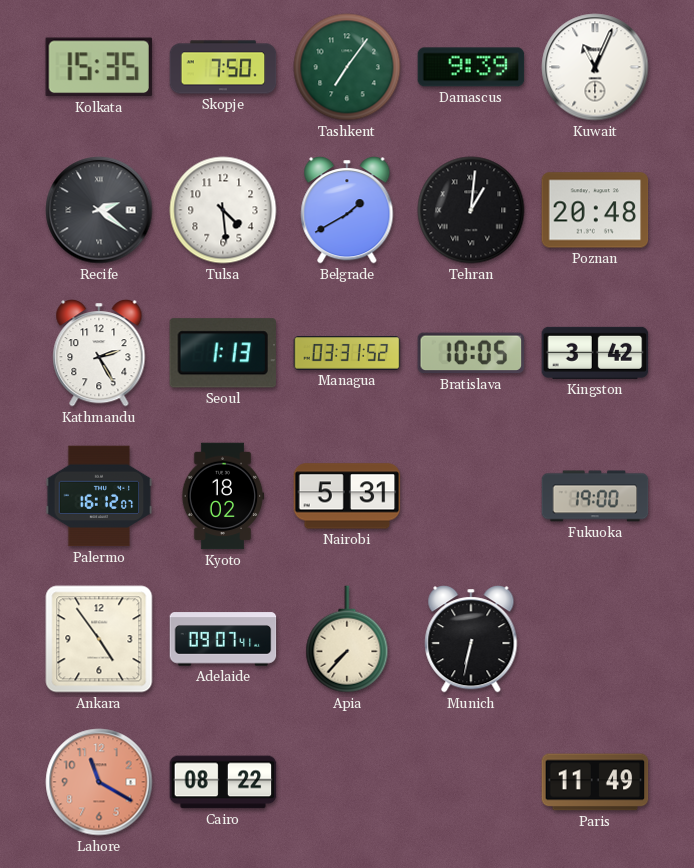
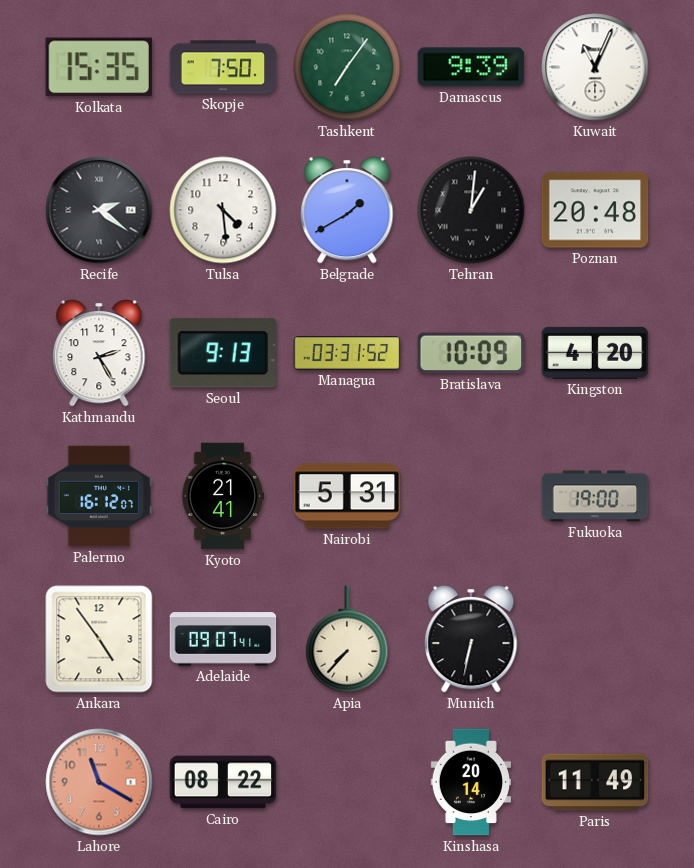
Seoul: 1:13 -> 9:13
Bratislava: 10:05 -> 10:09
Kingston: 3:42 -> 4:20
Kyoto: 18:02 -> 21:41
Kinshasa: none -> 20:14
